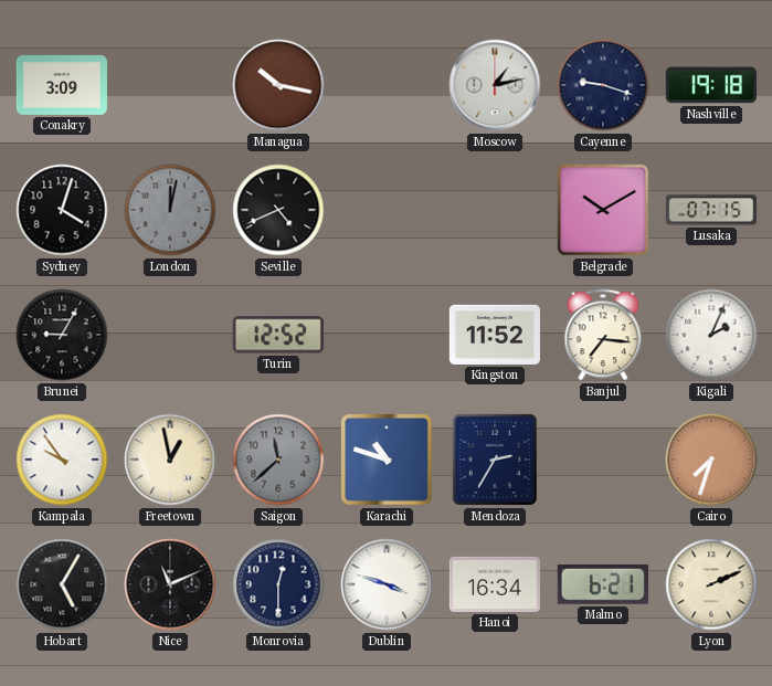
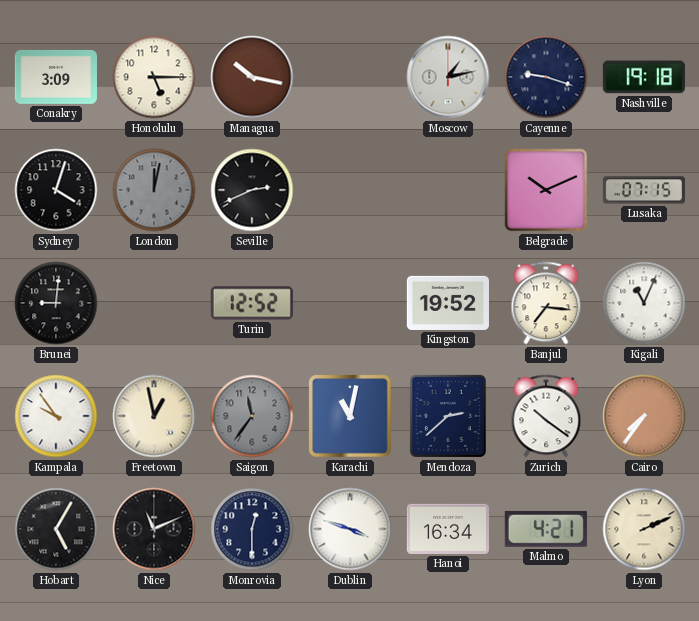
Honolulu: none -> 5:15
Seville: 4:41 -> 2:41
Belgrade: 10:10 -> 10:11
Brunei: 9:05 -> 9:01
Kingston: 11:52 -> 19:52
Kigali: 2:04 -> 11:04
Saigon: 11:38 -> 11:36
Karachi: 10:48 -> 11:02
Mendoza: 2:35 -> 2:38
Zurich: none -> 10:21
Cairo: 7:33 -> 7:36
Malmo: 6:21 -> 4:21
